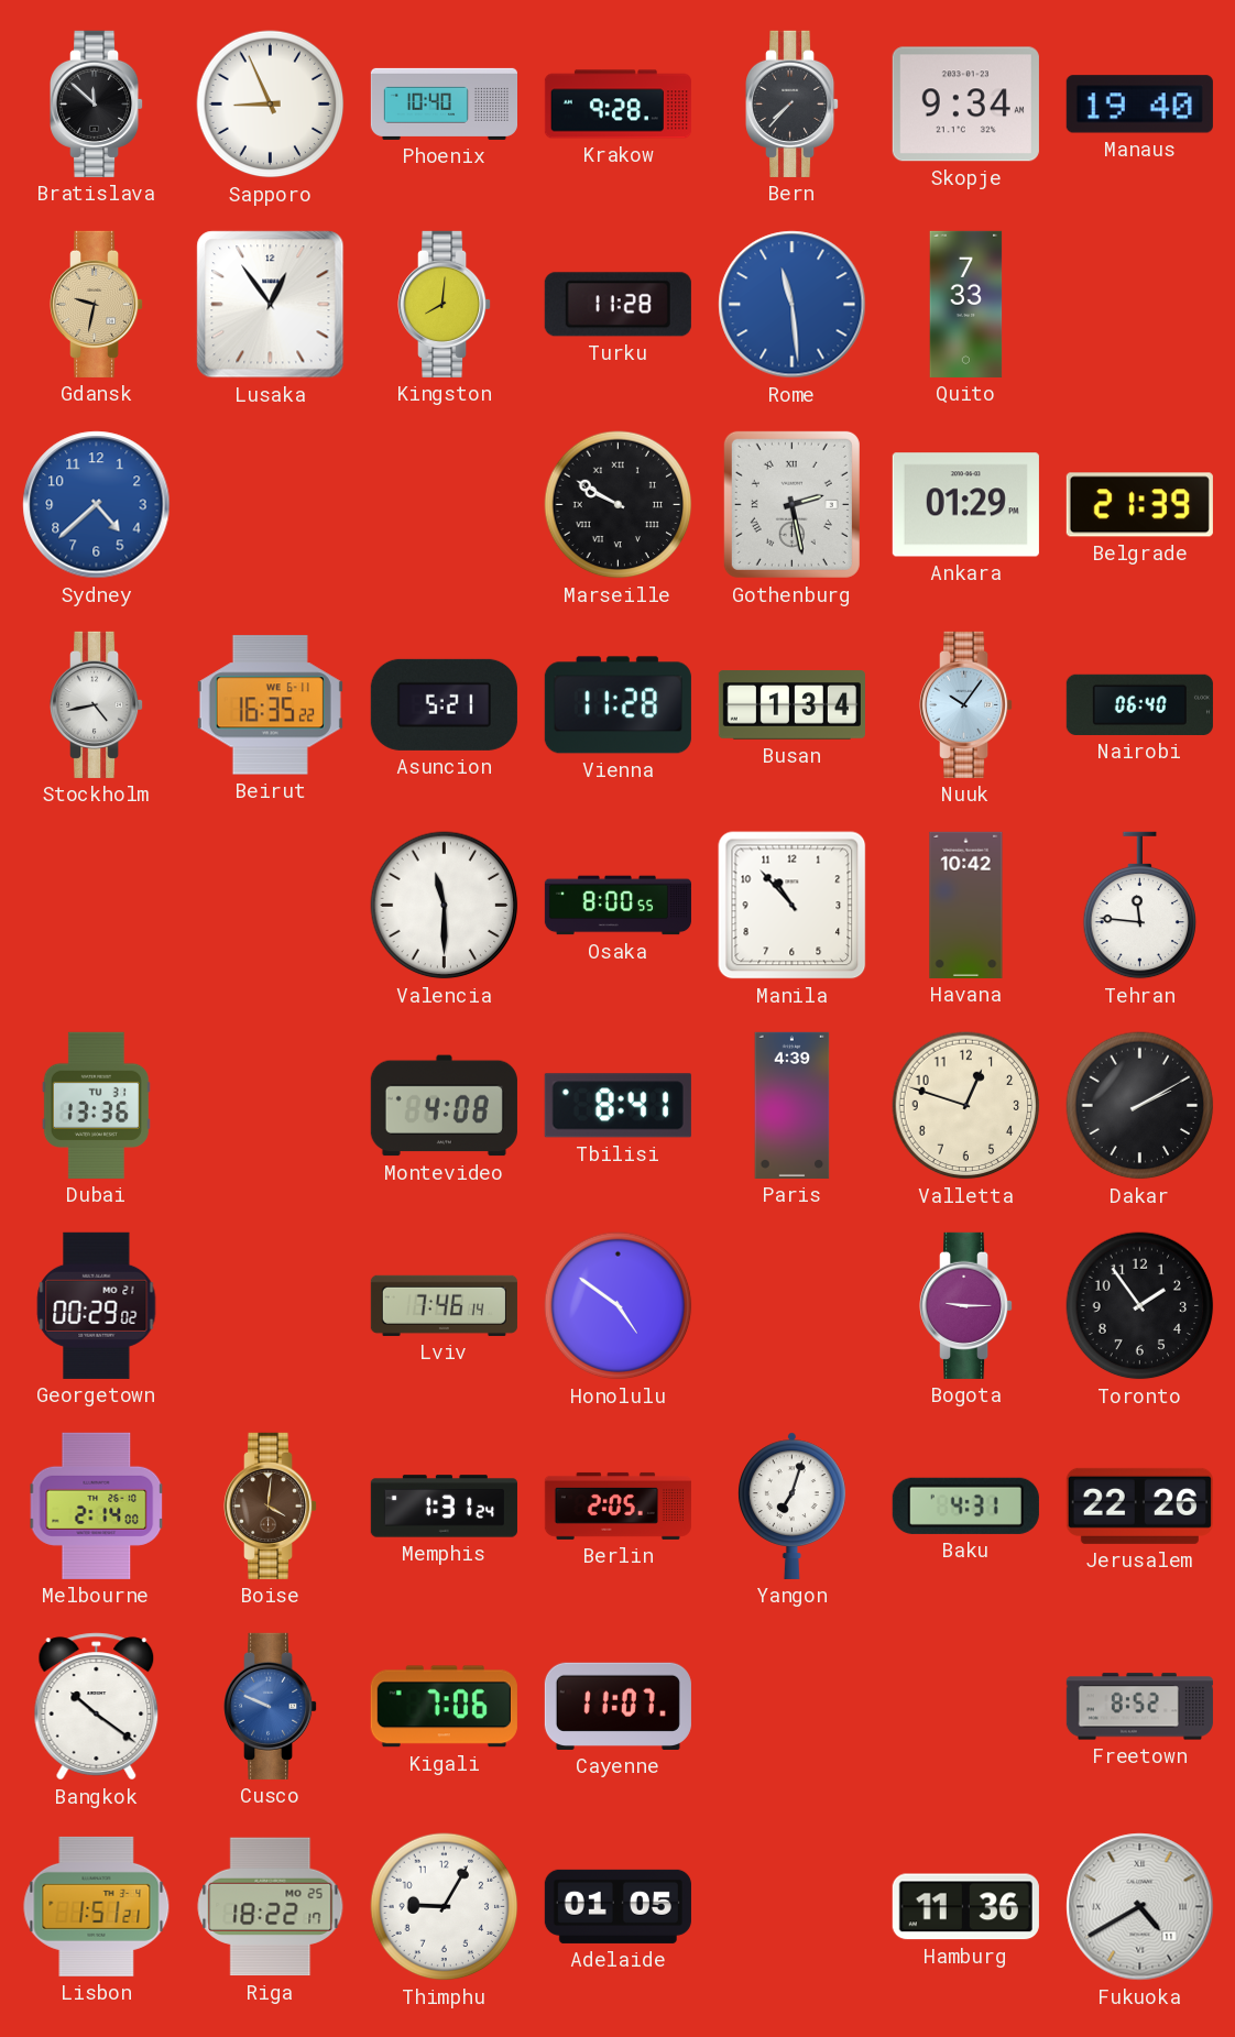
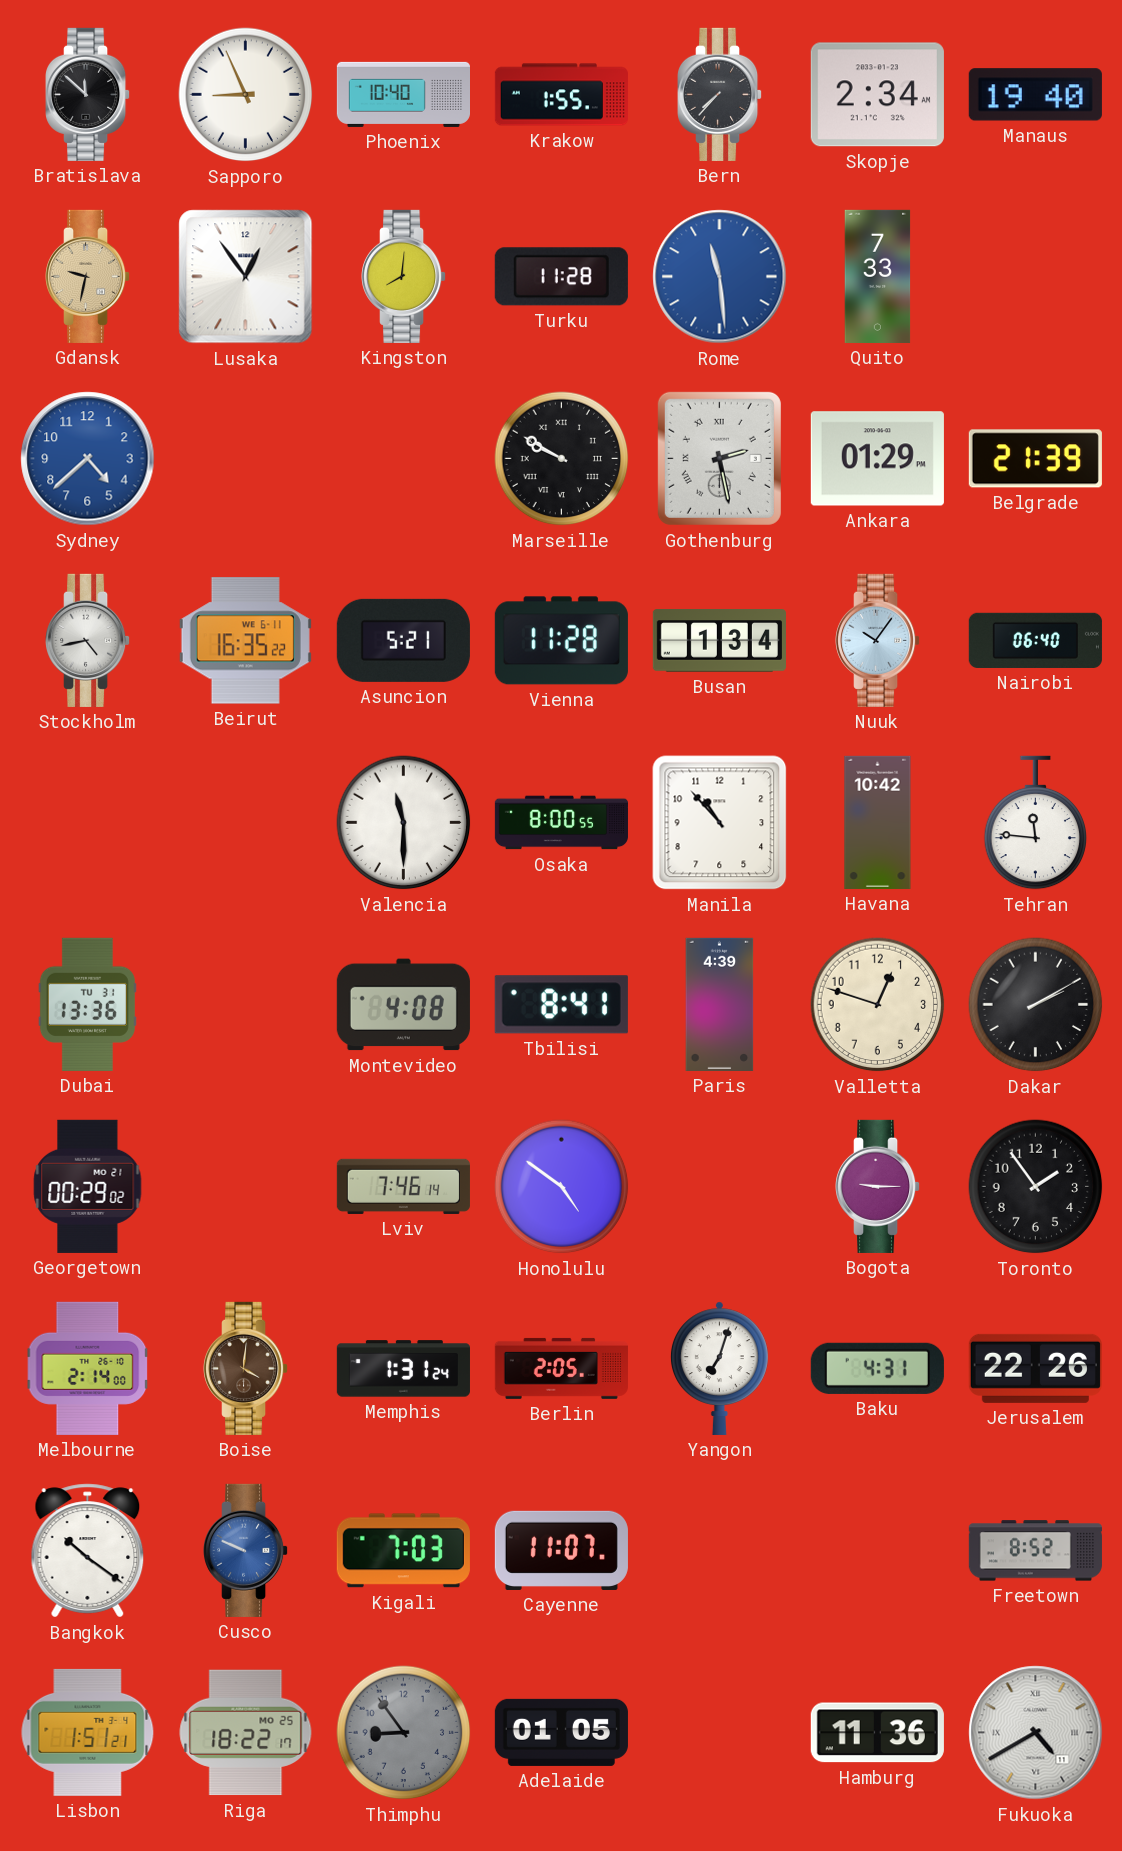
Krakow: 9:28 -> 1:55
Skopje: 9:34 -> 2:34
Kigali: 7:06 -> 7:03
Thimphu: 9:05 -> 8:54
Thimphu dial: white -> grey
